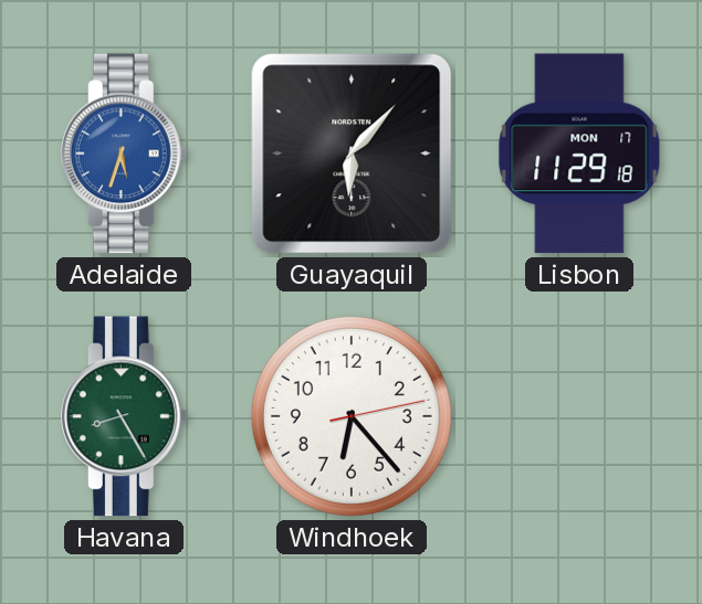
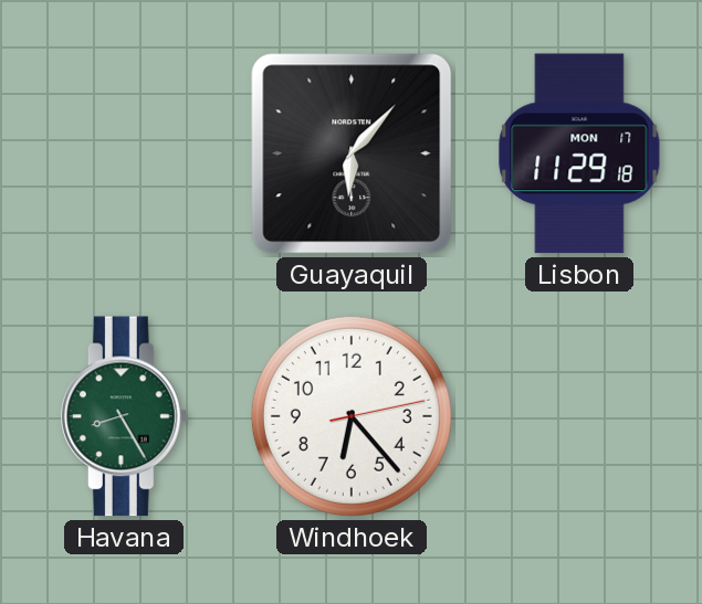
Adelaide: 5:33 -> none
